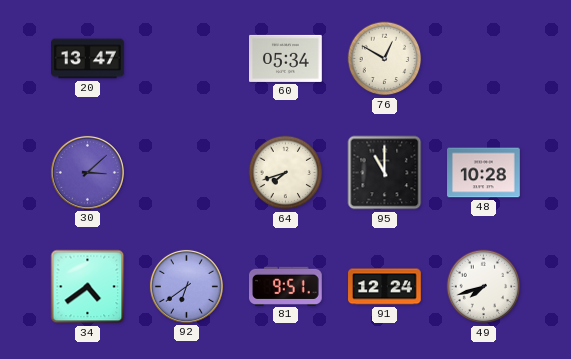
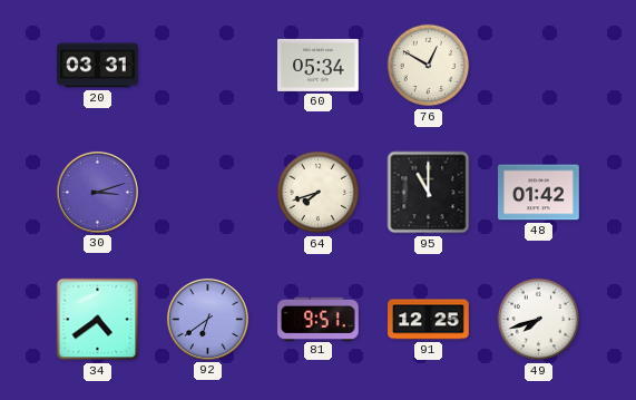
20: 13:47 -> 03:31
30: 3:08 -> 3:12
48: 10:28 -> 01:42
91: 12:24 -> 12:25
